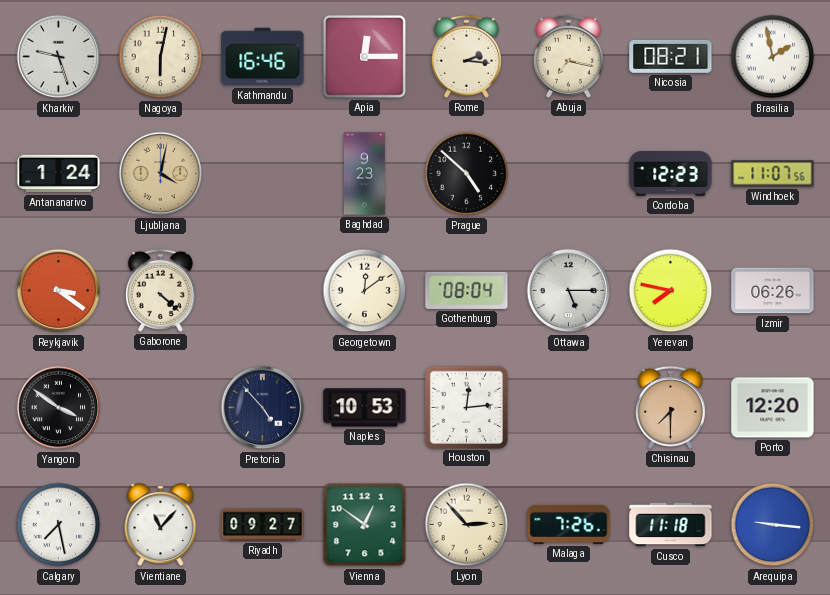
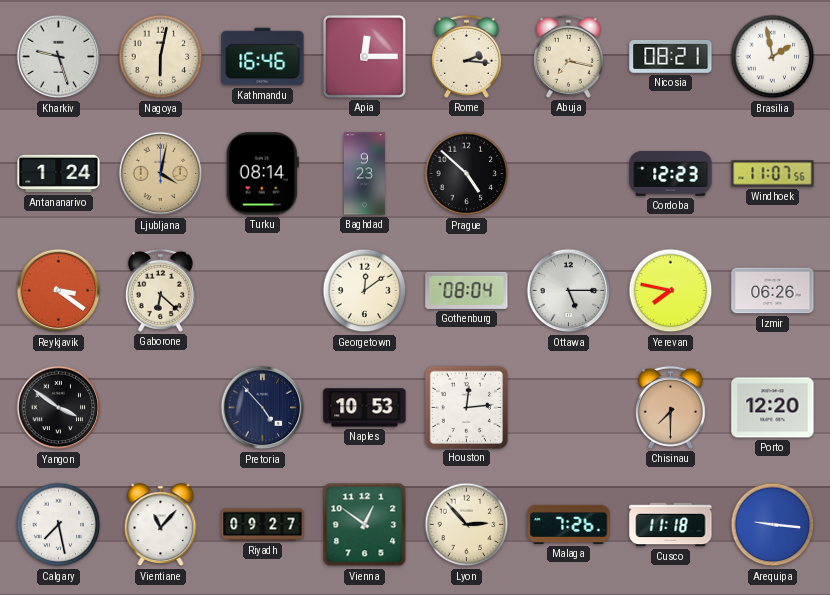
Turku: none -> 08:14
Gaborone: 4:22 -> 6:22
